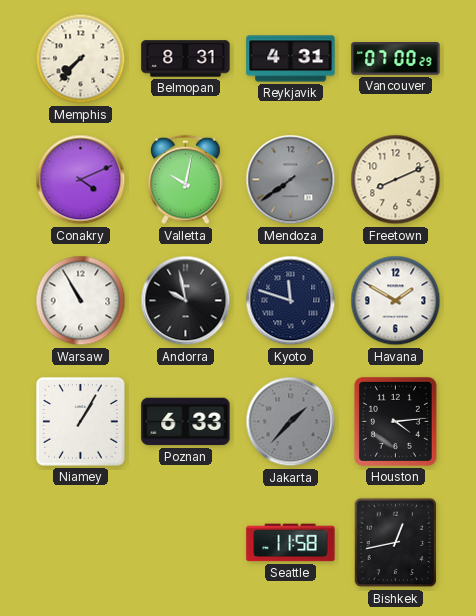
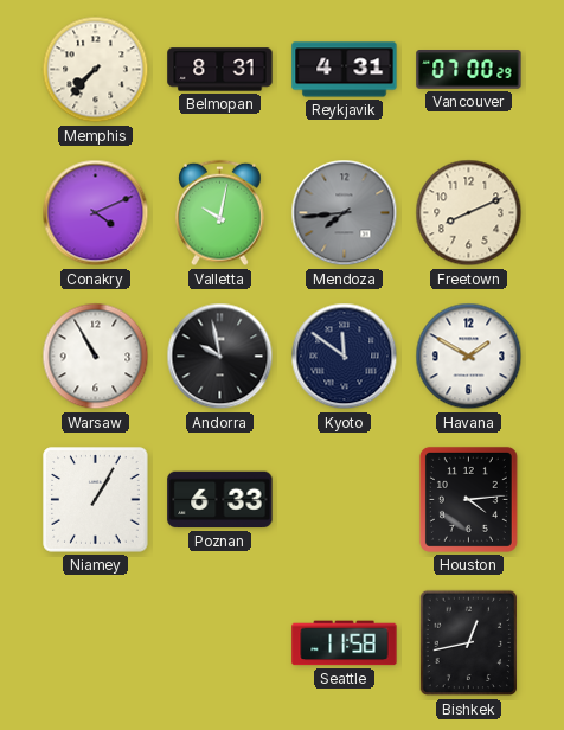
Mendoza: 7:39 -> 7:44
Kyoto: 11:48 -> 11:51
Jakarta: 1:37 -> none
